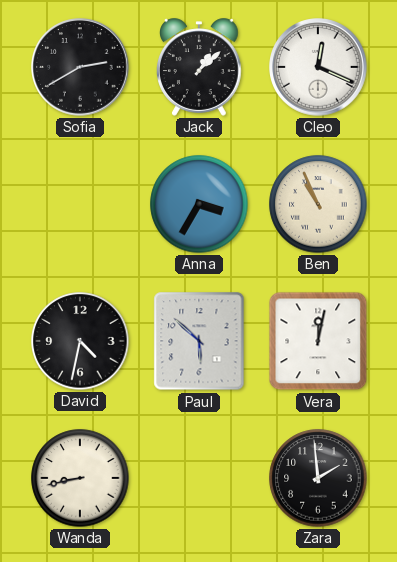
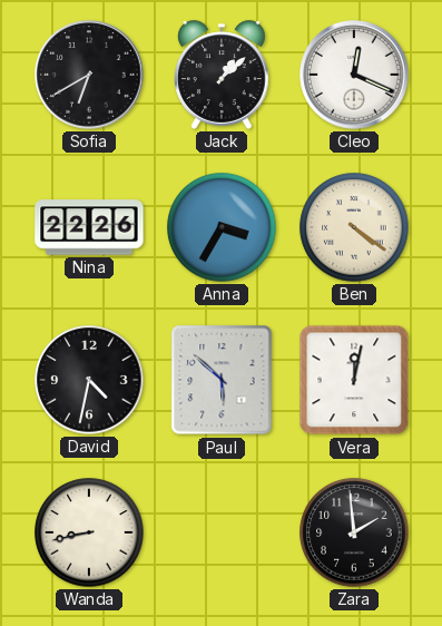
Sofia: 2:40 -> 6:40
Nina: none -> 22:26
Ben: 10:56 -> 4:21
